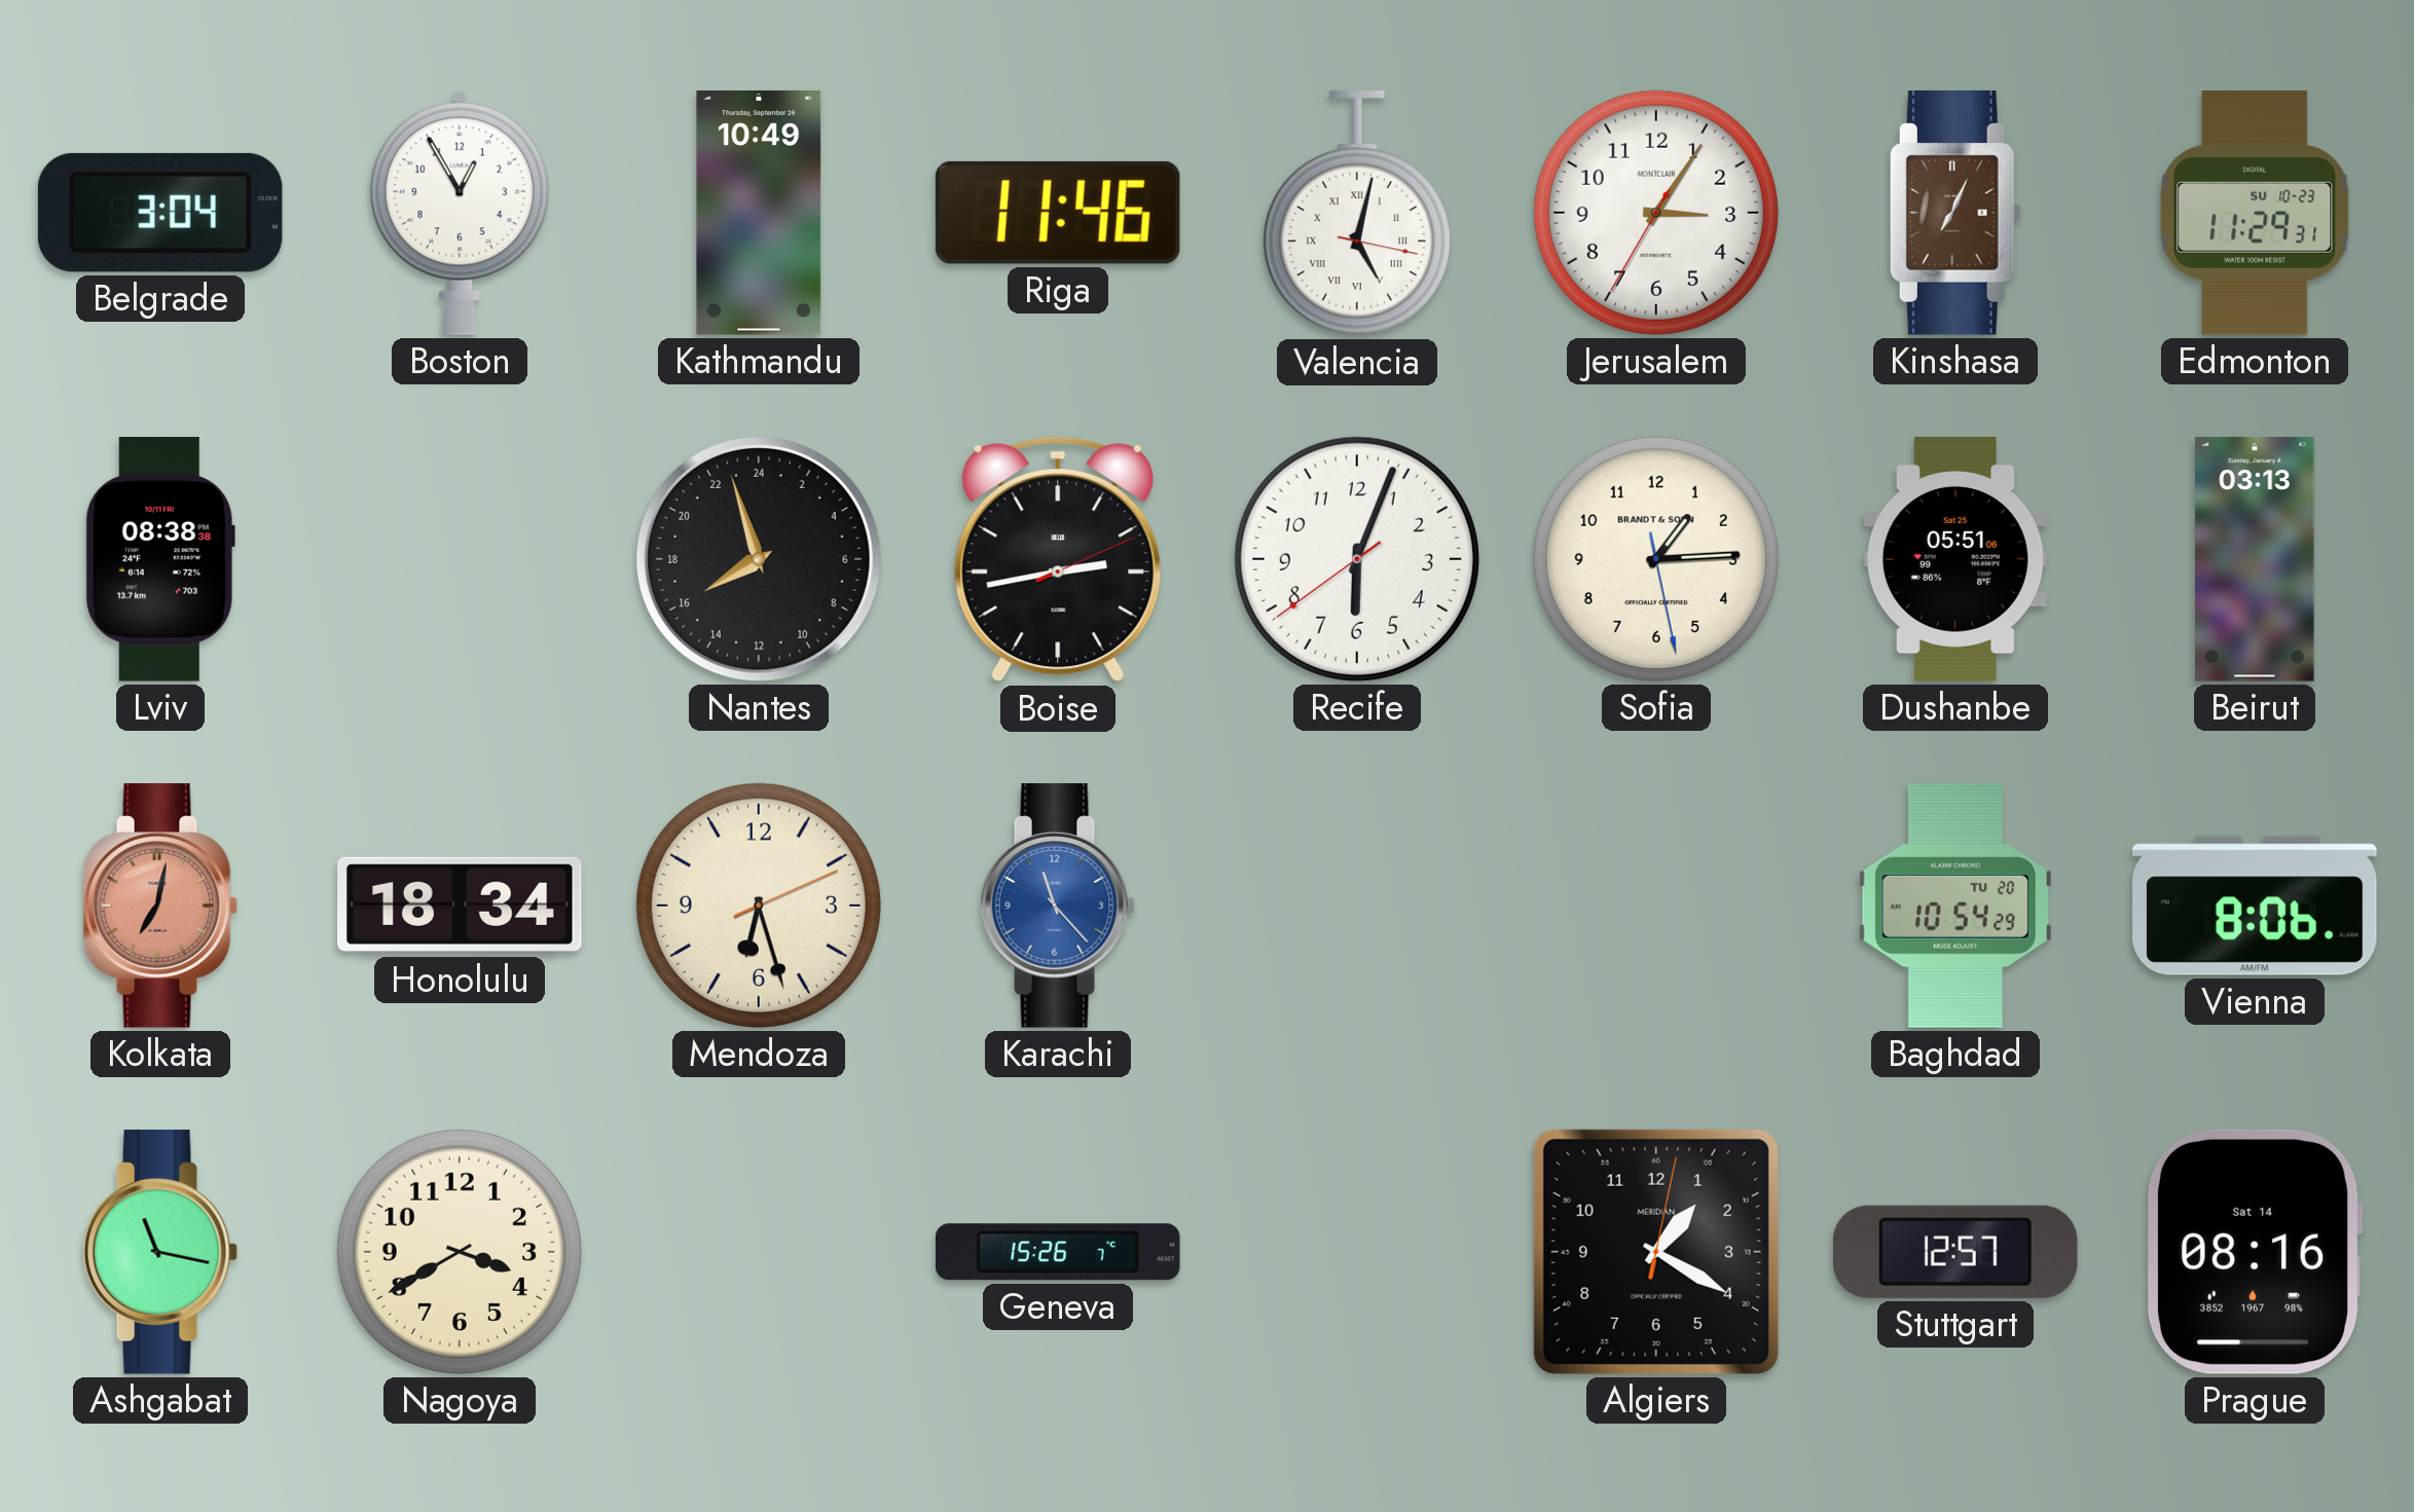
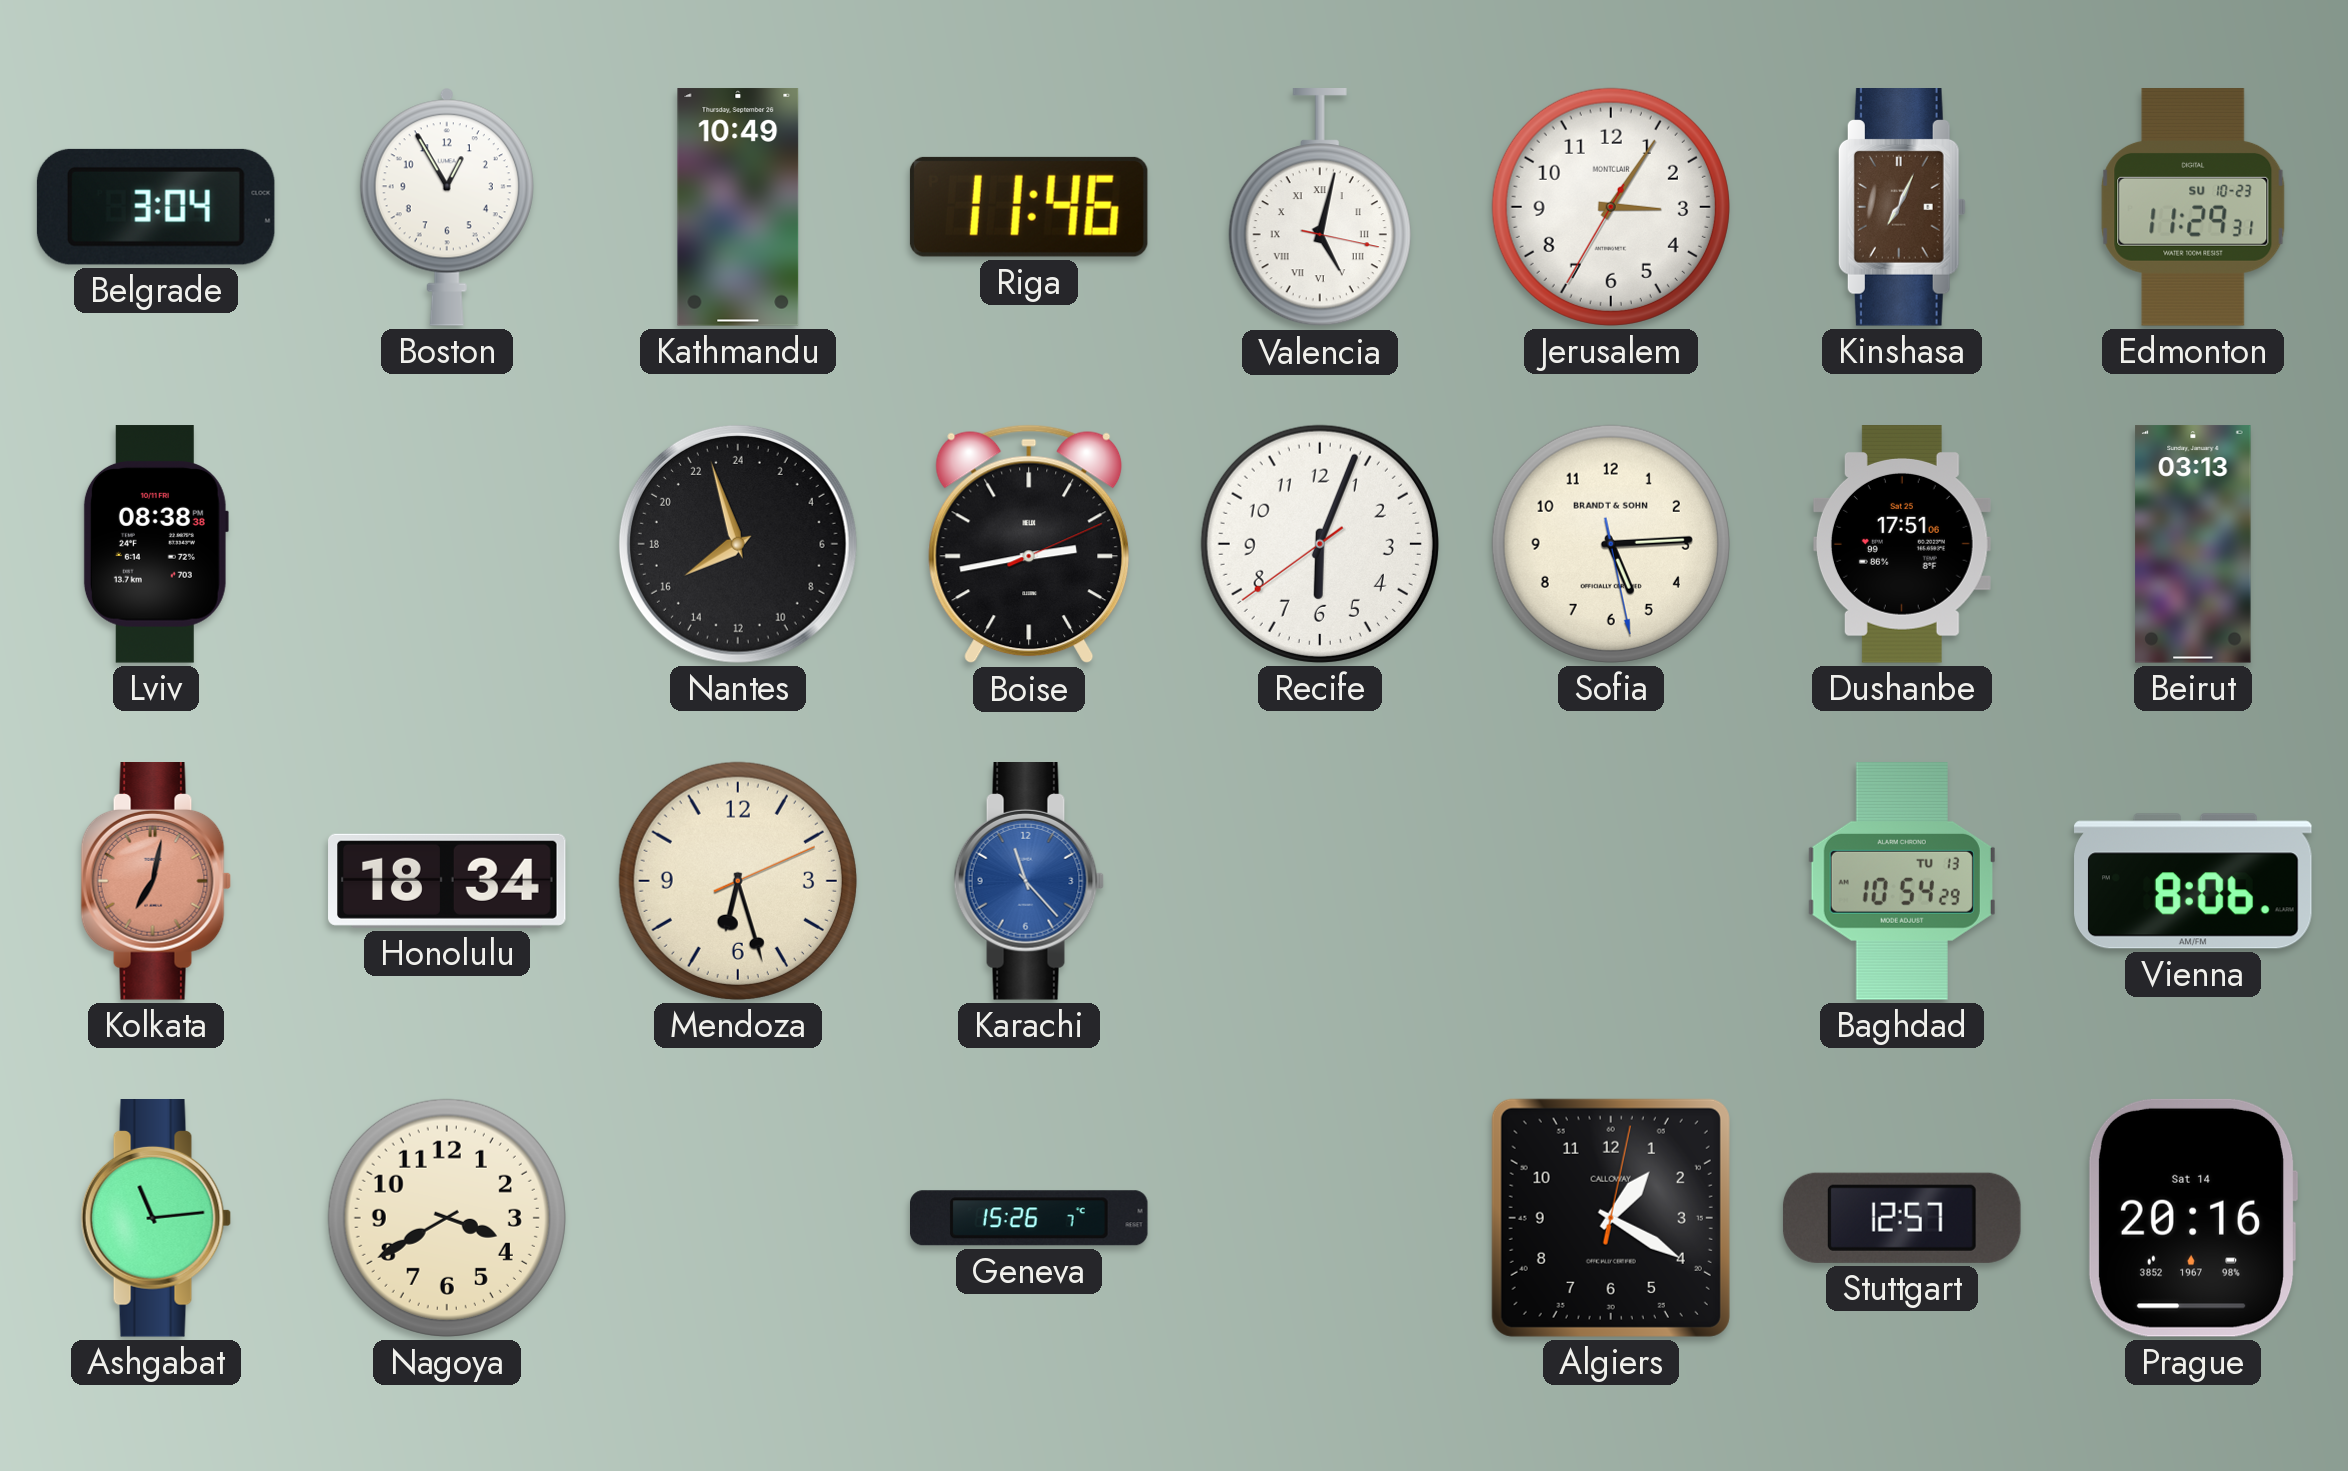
Sofia: 1:14 -> 5:14
Dushanbe: 05:51 -> 17:51
Baghdad date: TU 20 -> TU 13
Ashgabat: 11:17 -> 11:14
Algiers brand: MERIDIAN -> CALLOWAY
Prague: 08:16 -> 20:16
